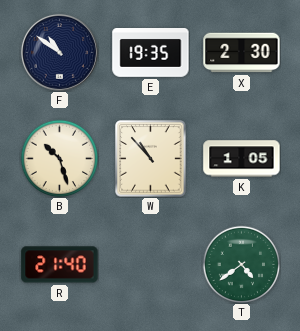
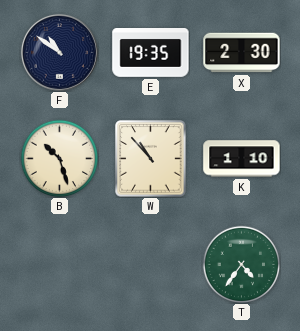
K: 1:05 -> 1:10
R: 21:40 -> none
T: 4:39 -> 4:36
